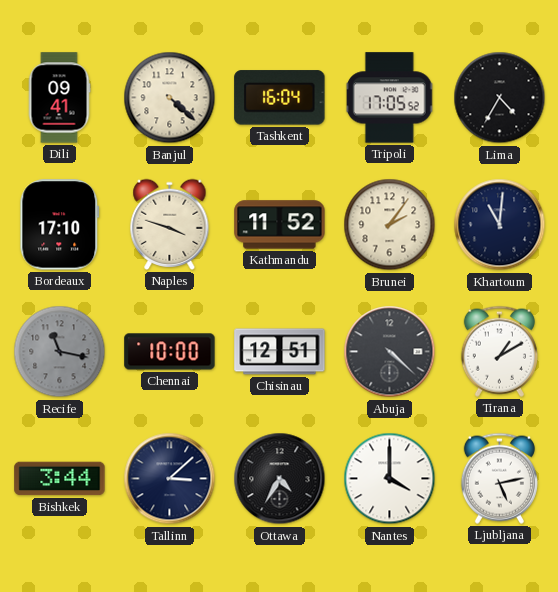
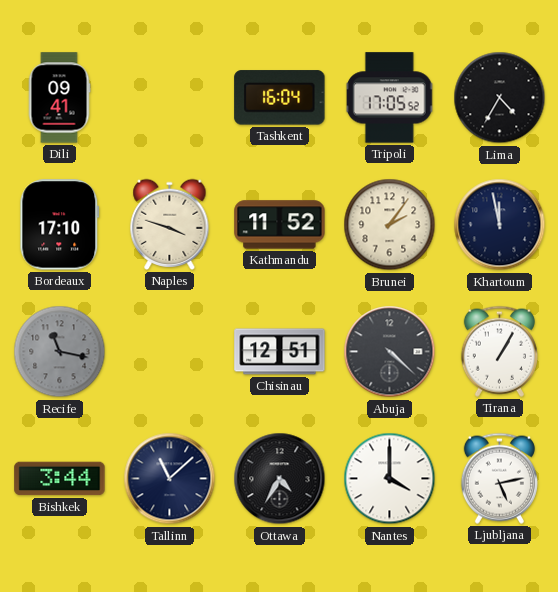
Banjul: 4:22 -> none
Khartoum: 11:01 -> 11:58
Chennai: 10:00 -> none
Tirana: 1:10 -> 1:05
Tallinn: 3:08 -> 11:08
